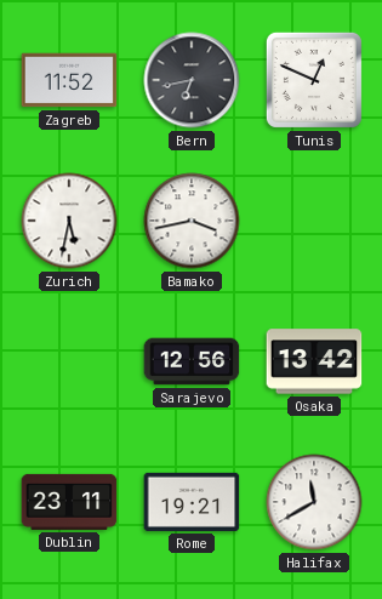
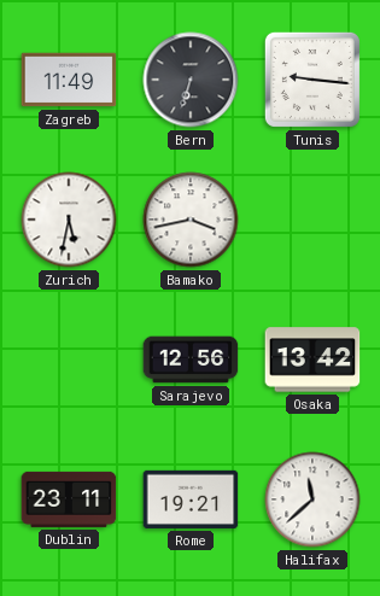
Zagreb: 11:52 -> 11:49
Bern: 6:43 -> 6:33
Tunis: 12:49 -> 9:16
Halifax: 11:40 -> 11:38
